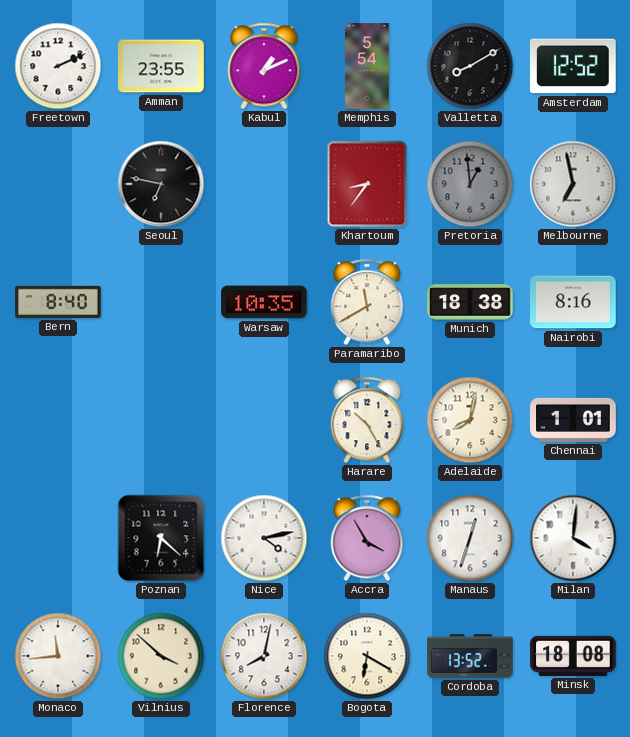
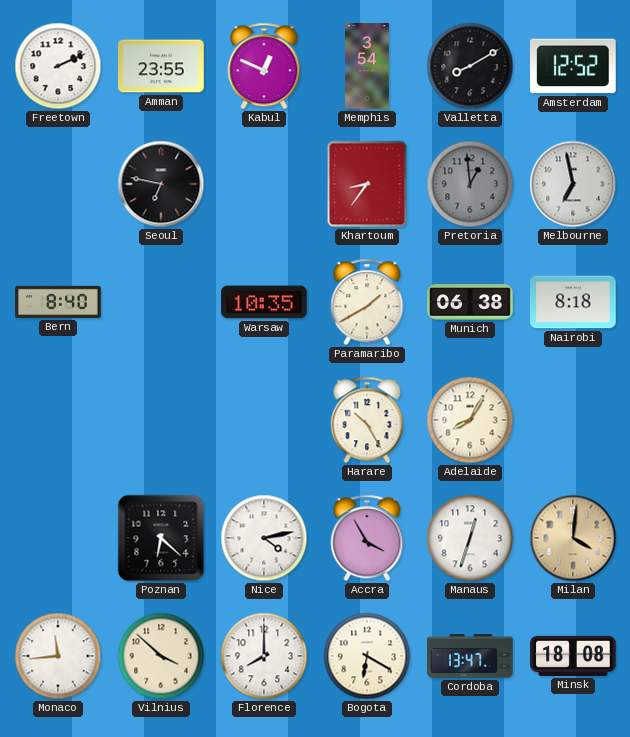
Kabul: 1:11 -> 12:49
Memphis: 5:54 -> 3:54
Paramaribo: 11:40 -> 1:40
Munich: 18:38 -> 06:38
Nairobi: 8:16 -> 8:18
Adelaide: 8:02 -> 8:05
Chennai: 1:01 -> none
Milan dial: white -> champagne
Florence: 8:02 -> 8:00
Cordoba: 13:52 -> 13:47
